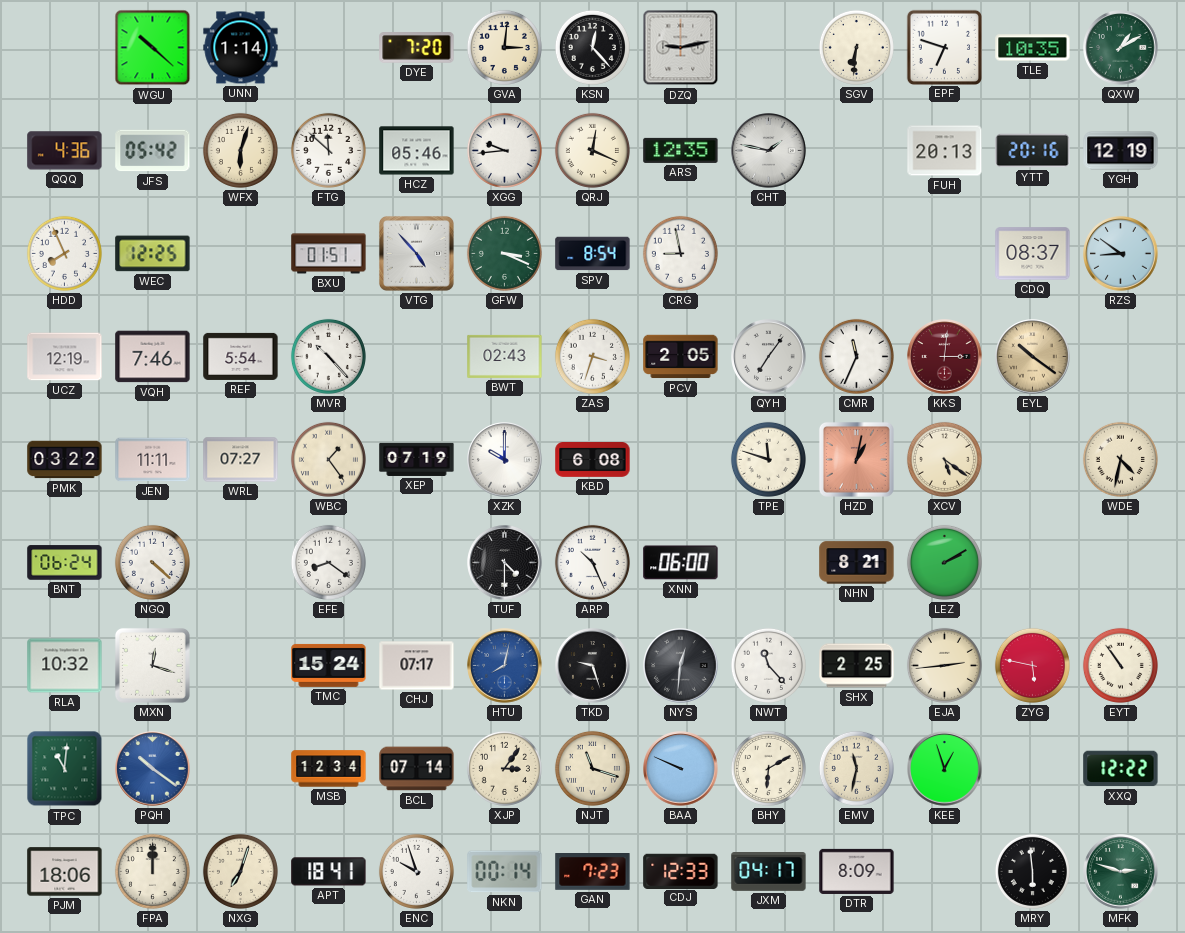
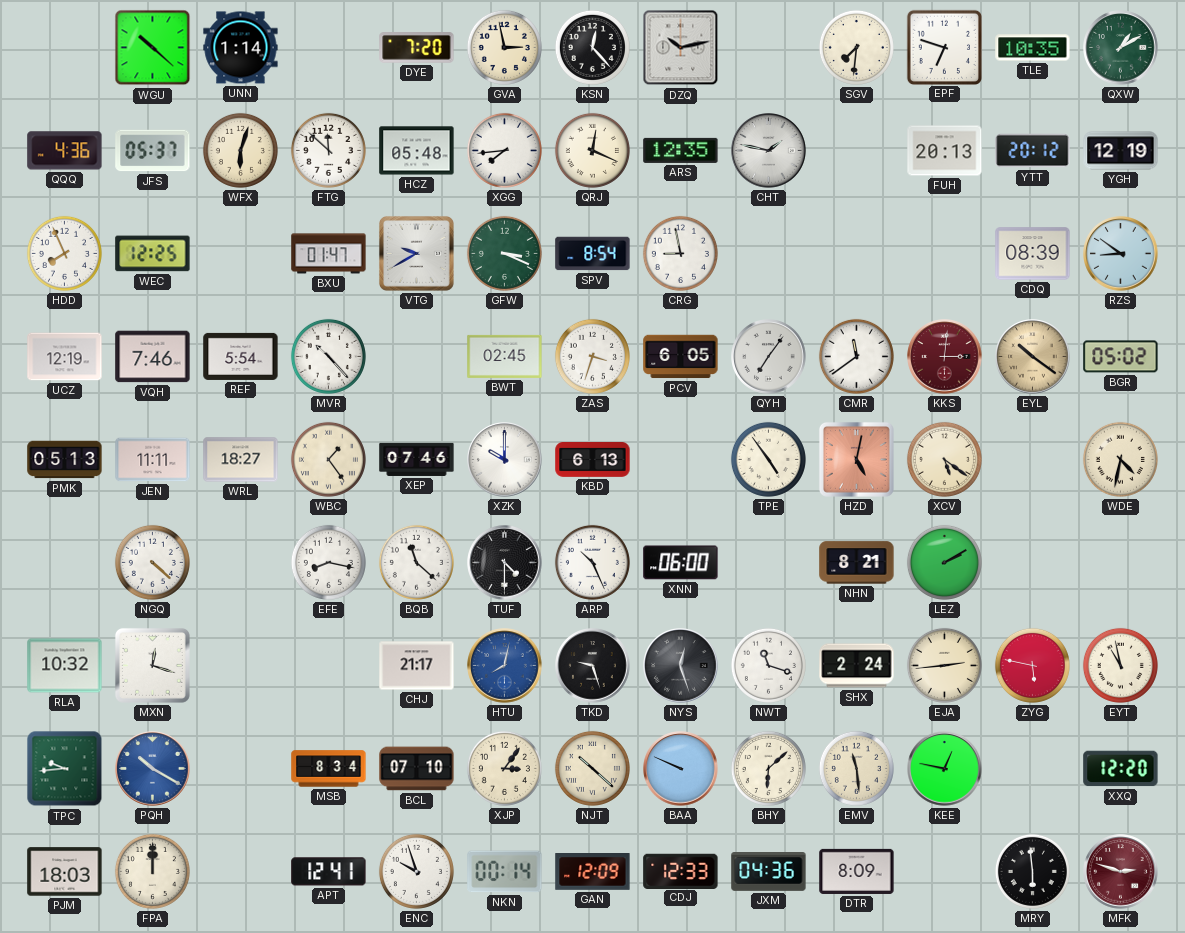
GVA: 3:01 -> 2:58
DZQ: 9:13 -> 10:13
SGV: 6:31 -> 7:31
JFS: 05:42 -> 05:37
HCZ: 05:46 -> 05:48
XGG: 9:44 -> 7:44
YTT: 20:16 -> 20:12
BXU: 01:51 -> 01:47
VTG: 4:53 -> 9:40
CDQ: 08:37 -> 08:39
BWT: 02:43 -> 02:45
PCV: 2:05 -> 6:05
CMR: 11:34 -> 11:39
BGR: none -> 05:02
PMK: 03:22 -> 05:13
WRL: 07:27 -> 18:27
XEP: 07:19 -> 07:46
KBD: 6:08 -> 6:13
TPE: 11:48 -> 4:54
HZD: 1:02 -> 5:02
BNT: 06:24 -> none
EFE: 8:21 -> 8:17
BQB: none -> 11:22
TMC: 15:24 -> none
CHJ: 07:17 -> 21:17
NYS: 12:31 -> 12:27
NWT: 11:23 -> 11:18
SHX: 2:25 -> 2:24
EYT: 10:54 -> 10:58
TPC: 11:01 -> 9:44
PQH: 10:21 -> 10:20
MSB: 12:34 -> 8:34
BCL: 07:14 -> 07:10
NJT: 11:18 -> 10:22
BHY: 6:10 -> 6:08
EMV: 11:32 -> 11:29
KEE: 12:57 -> 12:47
XXQ: 12:22 -> 12:20
PJM: 18:06 -> 18:03
NXG: 7:03 -> none
APT: 18:41 -> 12:41
GAN: 7:23 -> 12:09
JXM: 04:17 -> 04:36
MFK dial: green -> burgundy
